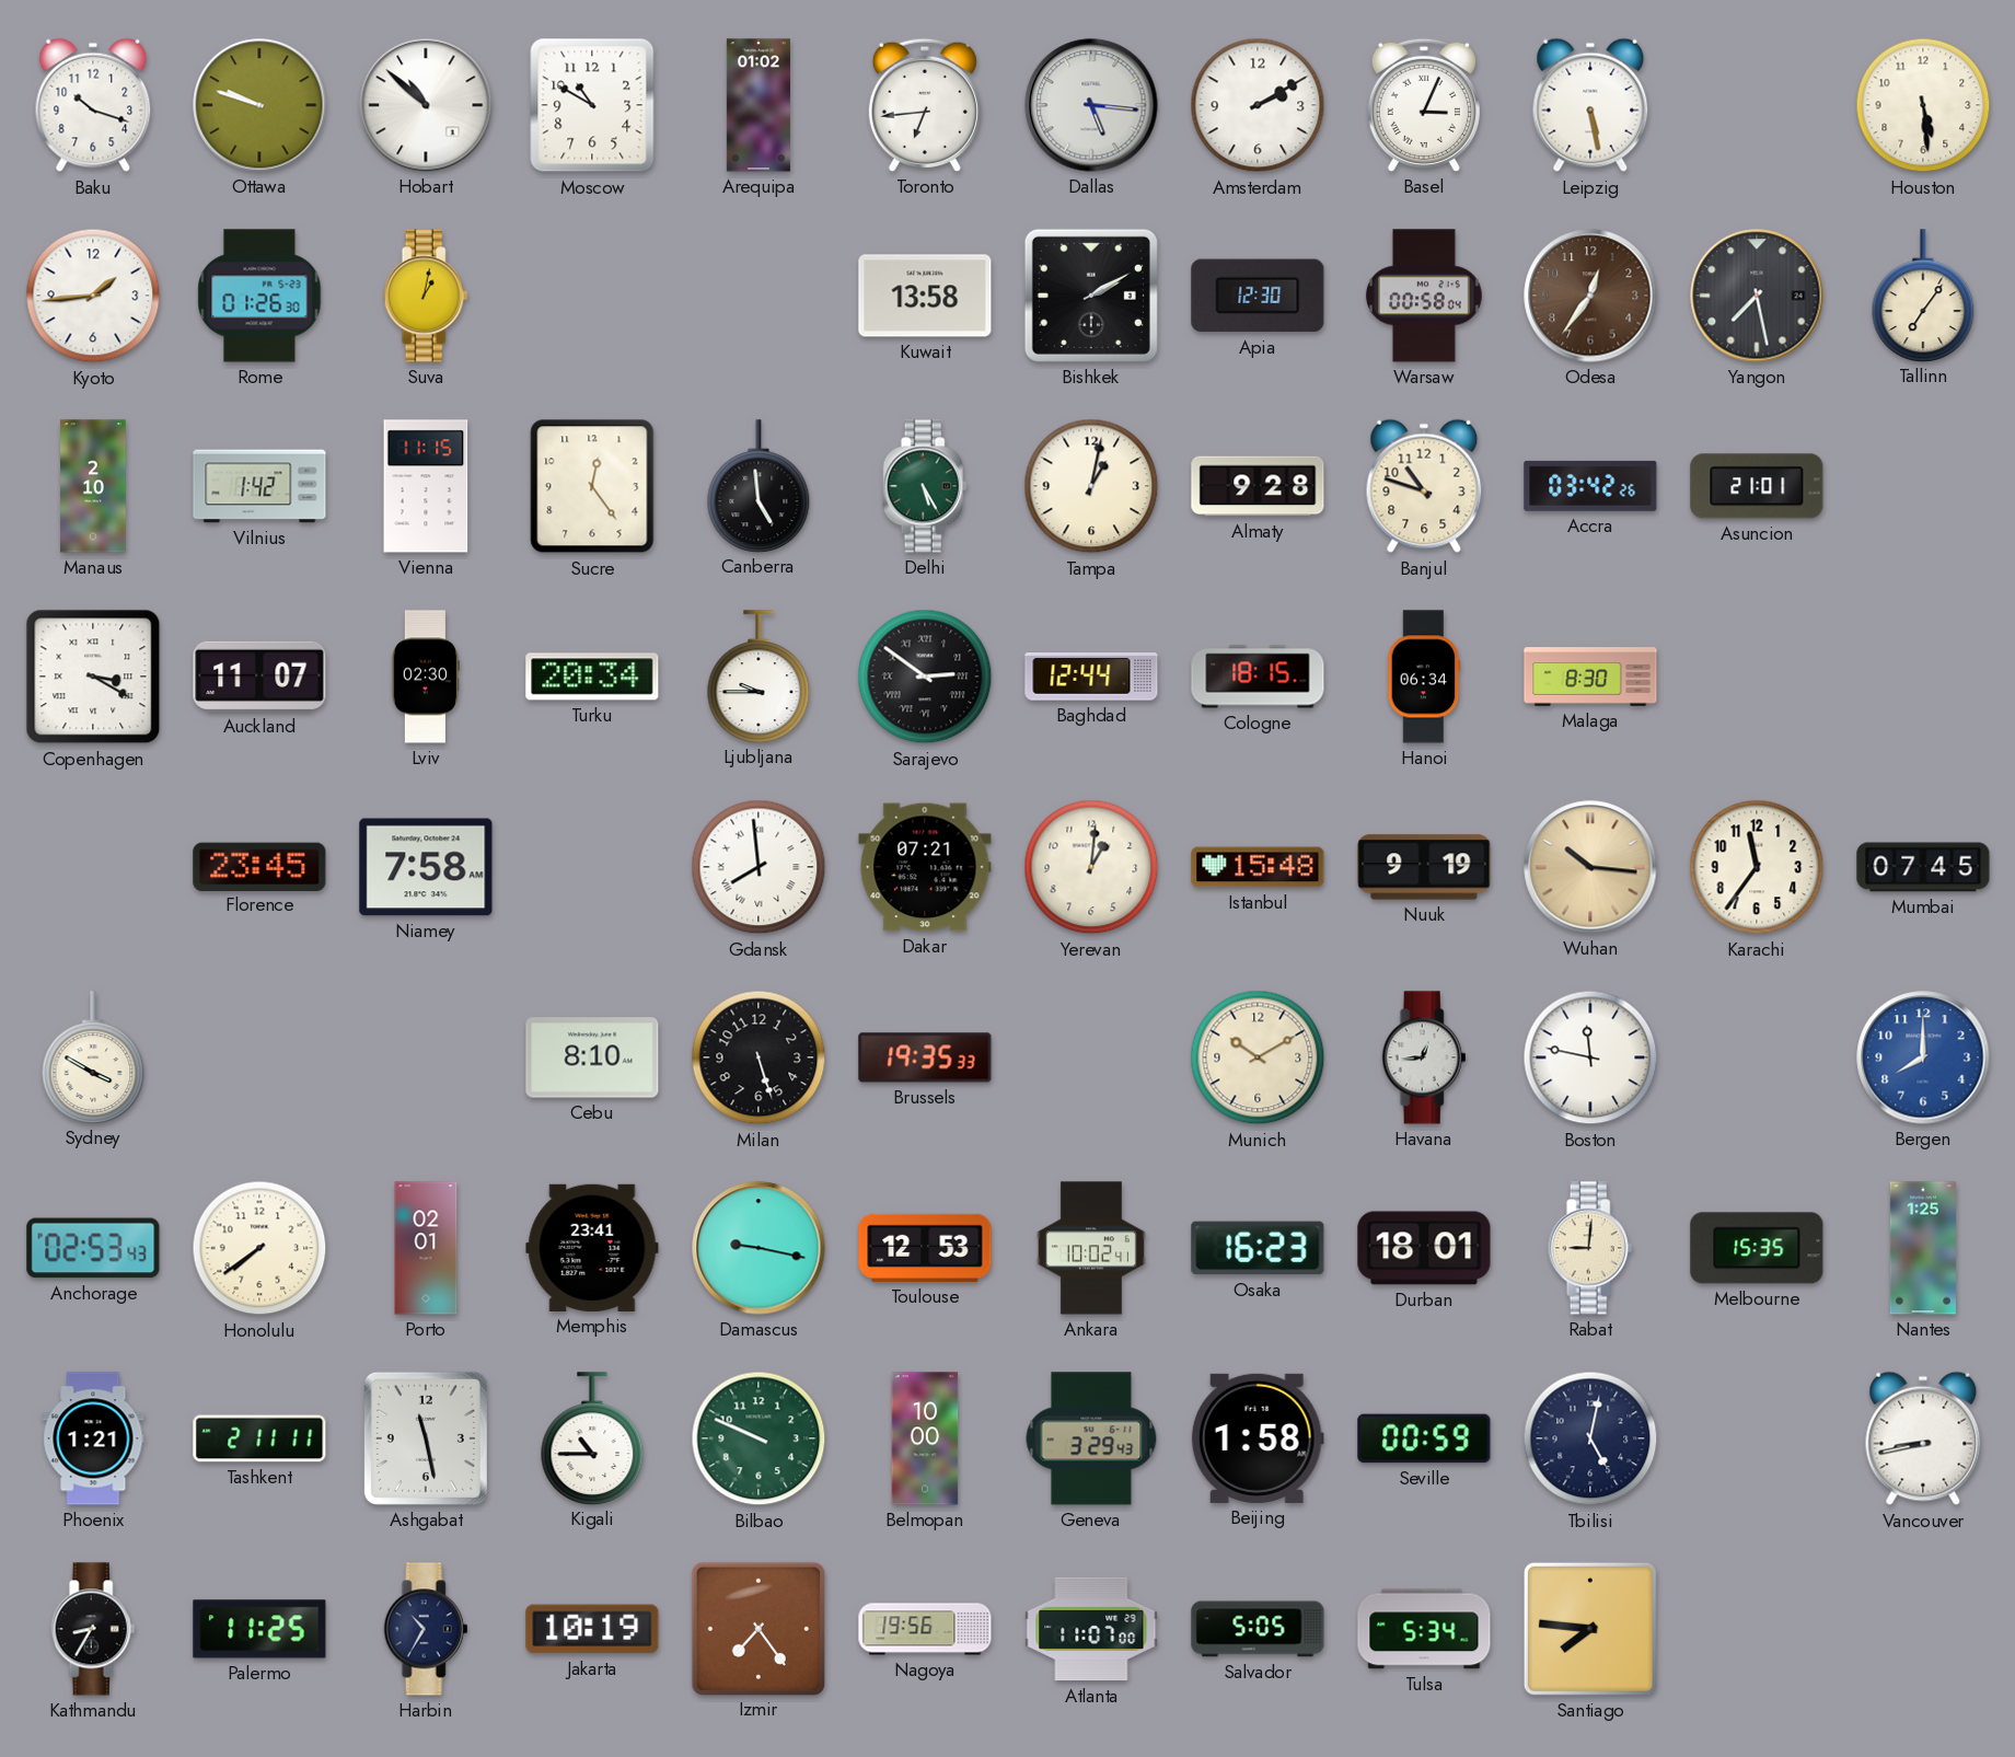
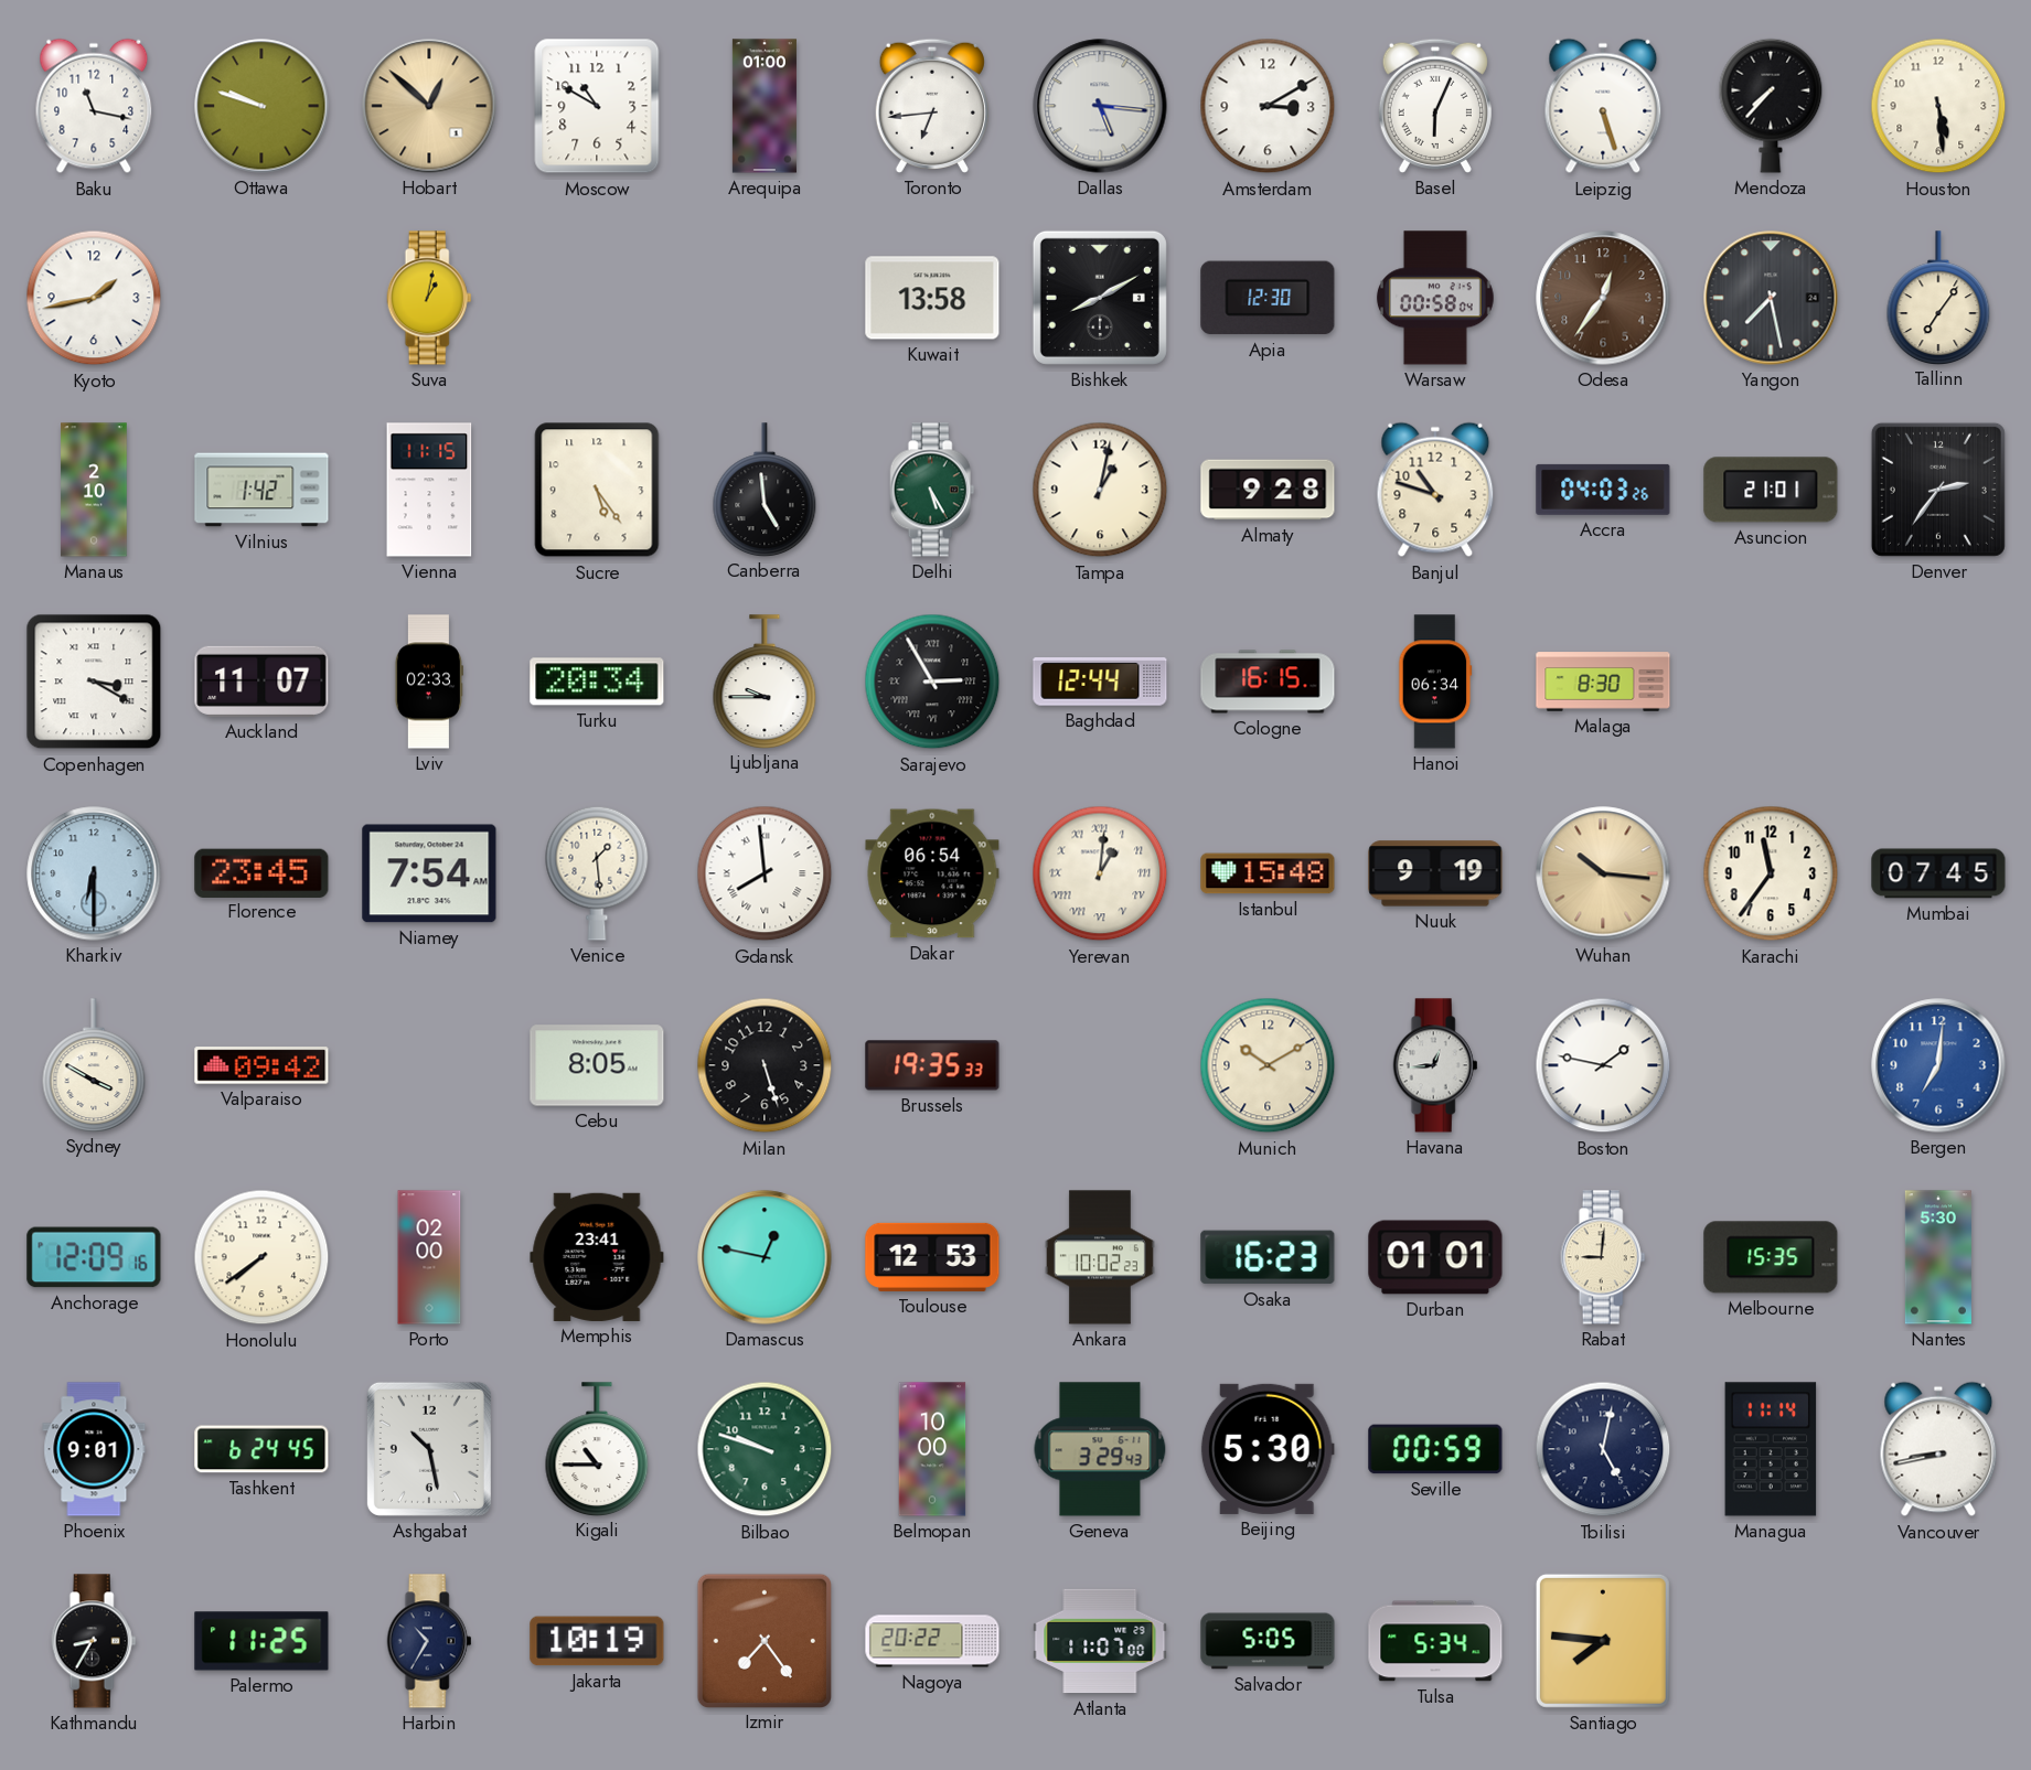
Baku: 10:18 -> 11:17
Hobart: 10:52 -> 12:52
Hobart dial: white -> champagne
Arequipa: 01:02 -> 01:00
Amsterdam: 2:10 -> 3:10
Basel: 3:04 -> 6:04
Leipzig: 5:28 -> 5:27
Mendoza: none -> 7:37
Kyoto: 1:44 -> 1:43
Rome: 01:26 -> none
Bishkek: 2:10 -> 8:10
Sucre: 12:24 -> 5:24
Accra: 03:42 -> 04:03
Denver: none -> 2:36
Lviv: 02:30 -> 02:33
Sarajevo: 2:51 -> 2:55
Cologne: 18:15 -> 16:15
Kharkiv: none -> 6:30
Niamey: 7:58 -> 7:54
Venice: none -> 1:29
Dakar: 07:21 -> 06:54
Yerevan numerals: Arabic -> Roman
Valparaiso: none -> 09:42
Cebu: 8:10 -> 8:05
Boston: 11:47 -> 1:47
Bergen: 8:00 -> 7:01
Anchorage: 02:53 -> 12:09
Porto: 02:01 -> 02:00
Damascus: 9:17 -> 12:47
Ankara: 10:02:41 -> 10:02:23
Durban: 18:01 -> 01:01
Nantes: 1:25 -> 5:30
Phoenix: 1:21 -> 9:01
Tashkent: 2:11 -> 6:24
Ashgabat: 11:28 -> 10:28
Bilbao: 9:49 -> 9:48
Beijing: 1:58 -> 5:30
Managua: none -> 11:14
Nagoya: 19:56 -> 20:22
